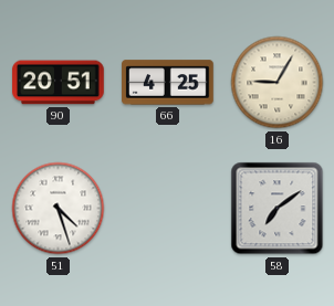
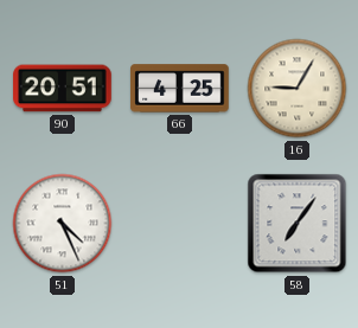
51: 4:27 -> 4:26
58: 7:09 -> 7:06
